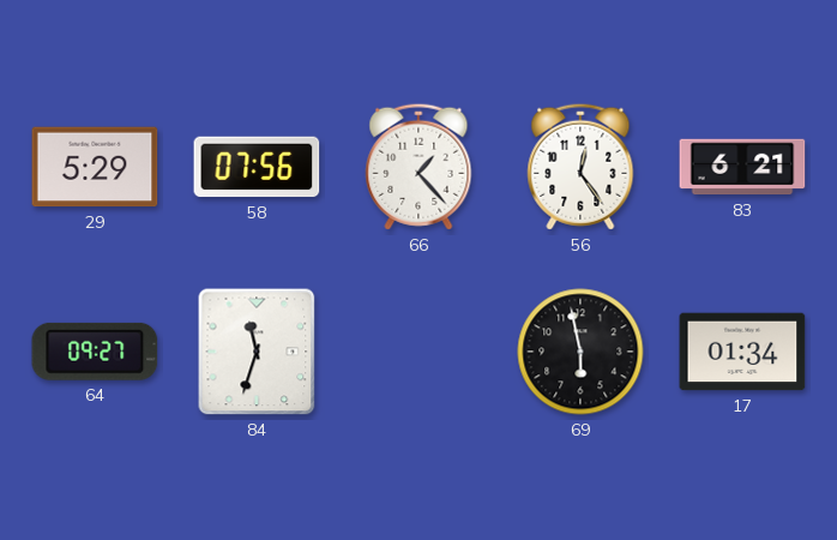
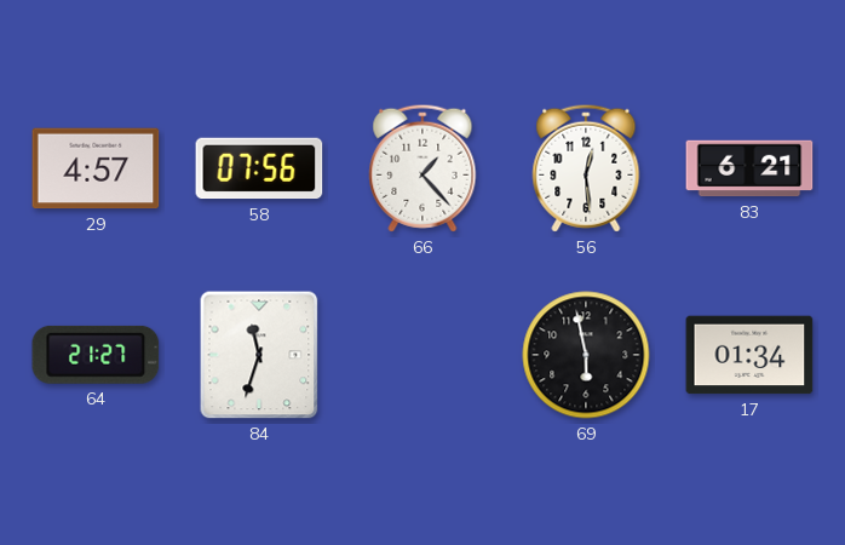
29: 5:29 -> 4:57
56: 12:24 -> 12:29
64: 09:27 -> 21:27
